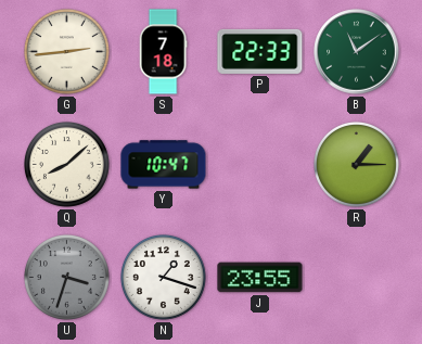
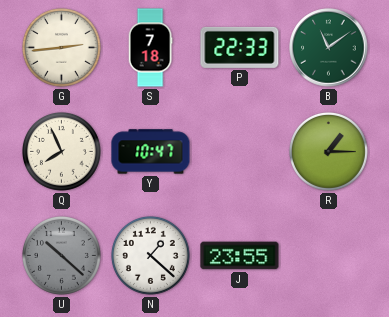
Q: 8:08 -> 7:56
U: 3:33 -> 10:22
N: 1:18 -> 1:22
